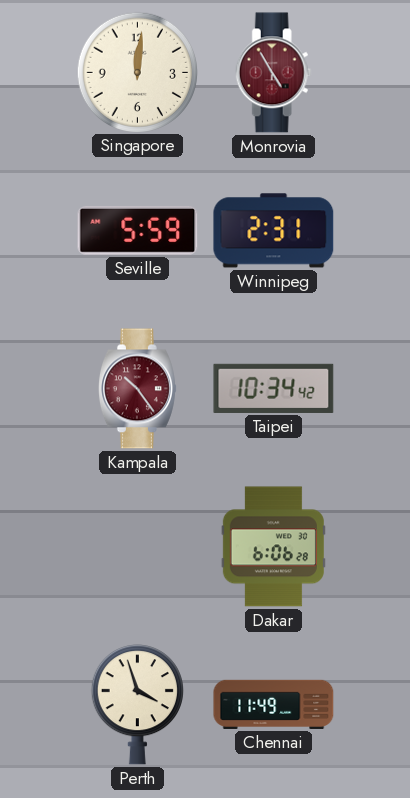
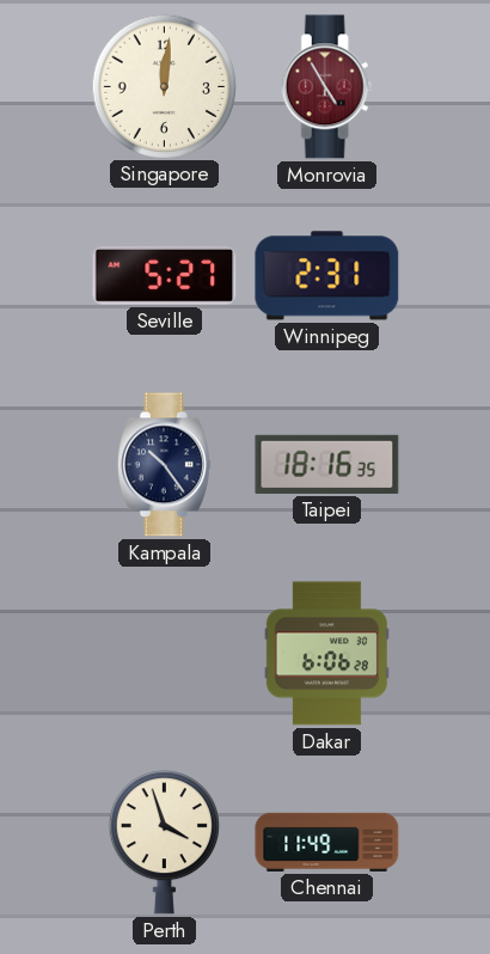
Seville: 5:59 -> 5:27
Kampala dial: burgundy -> navy
Taipei: 10:34 -> 18:16
